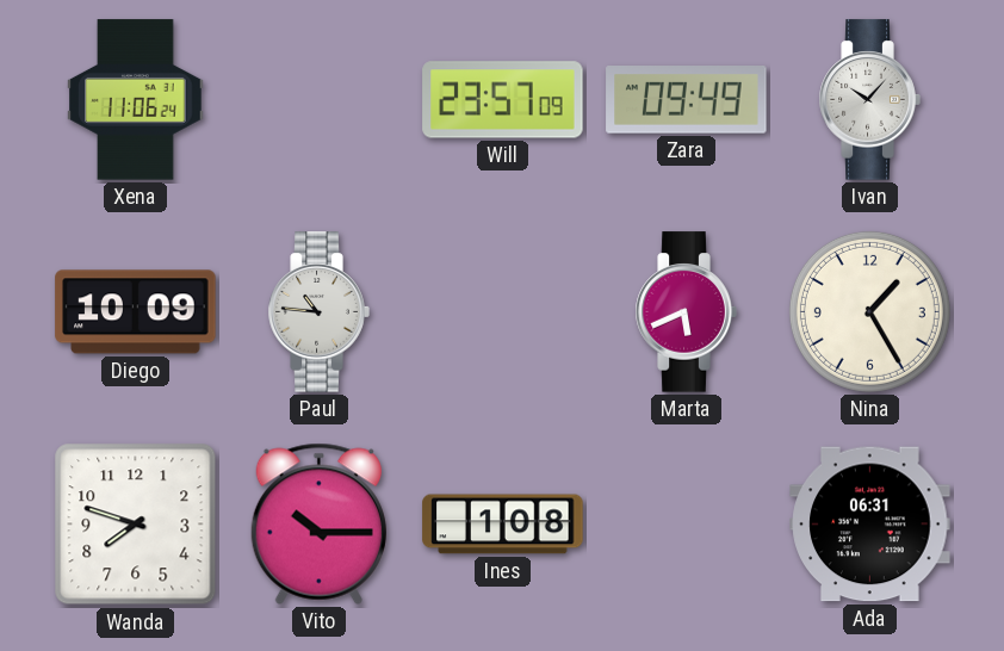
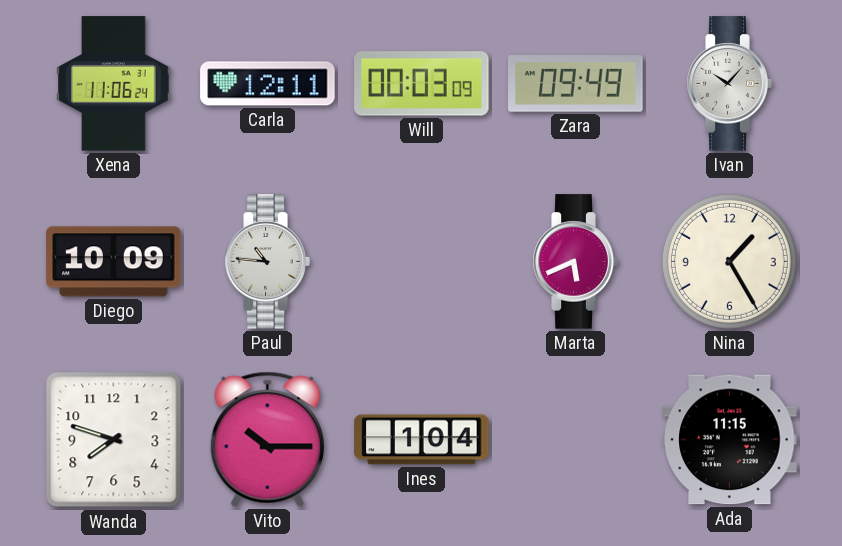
Carla: none -> 12:11
Will: 23:57 -> 00:03
Ines: 1:08 -> 1:04
Ada: 06:31 -> 11:15
